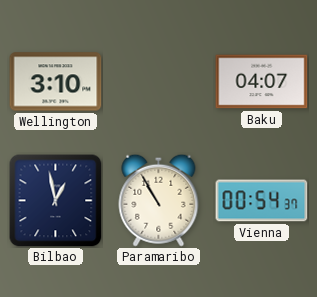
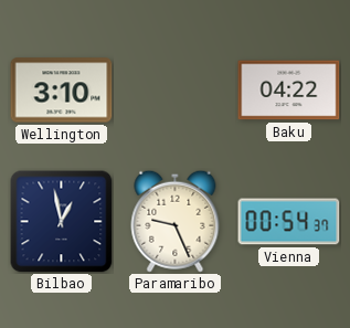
Baku: 04:07 -> 04:22
Paramaribo: 10:55 -> 9:26
